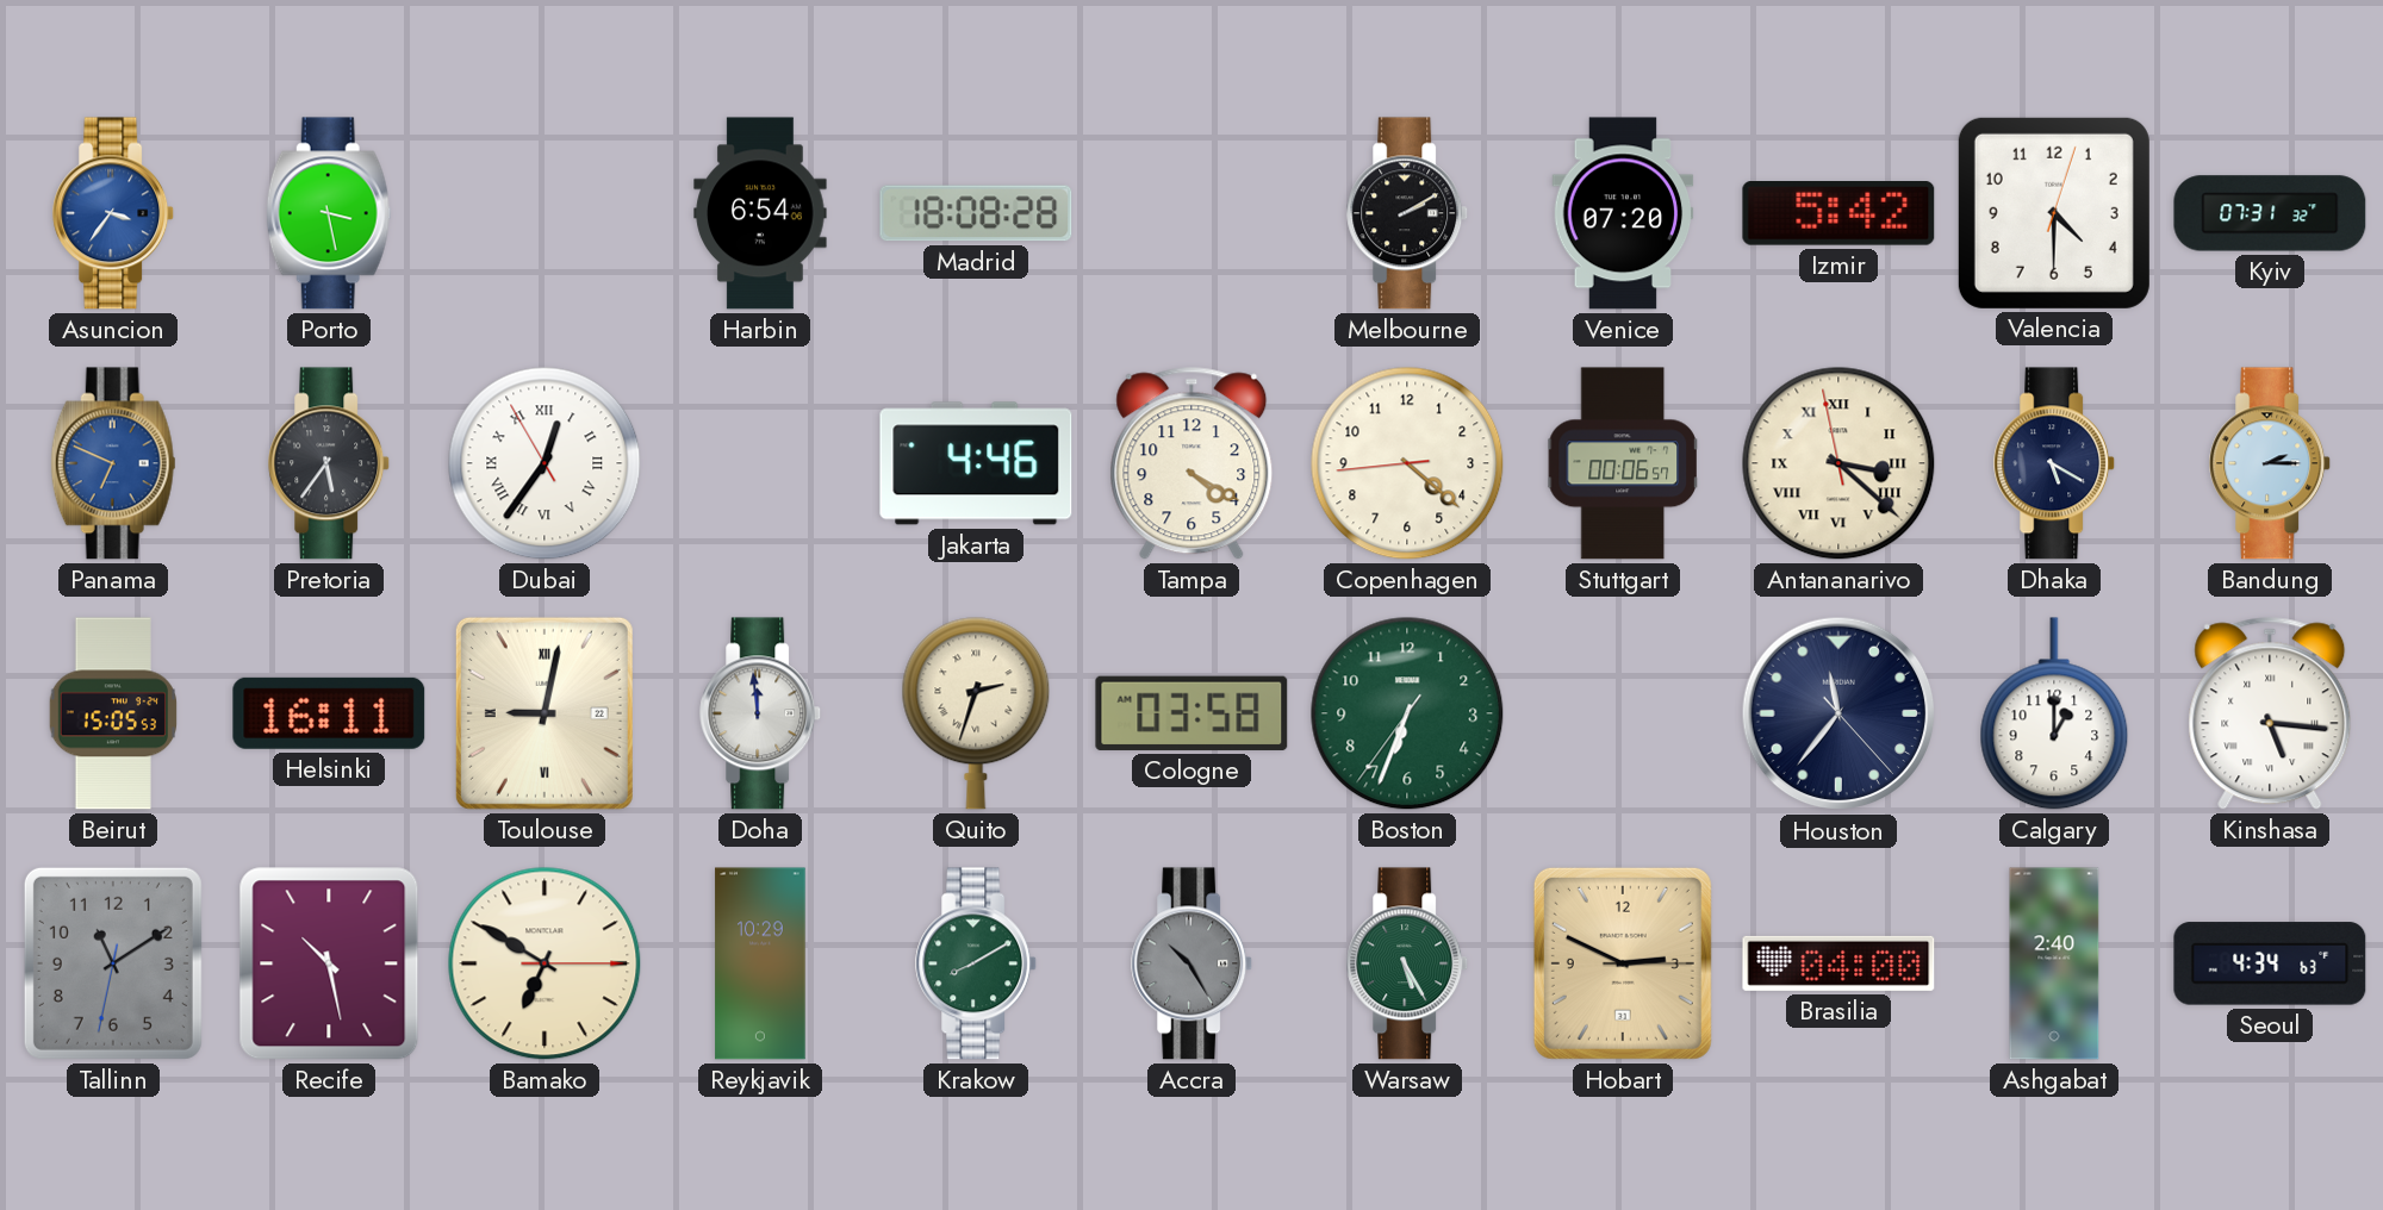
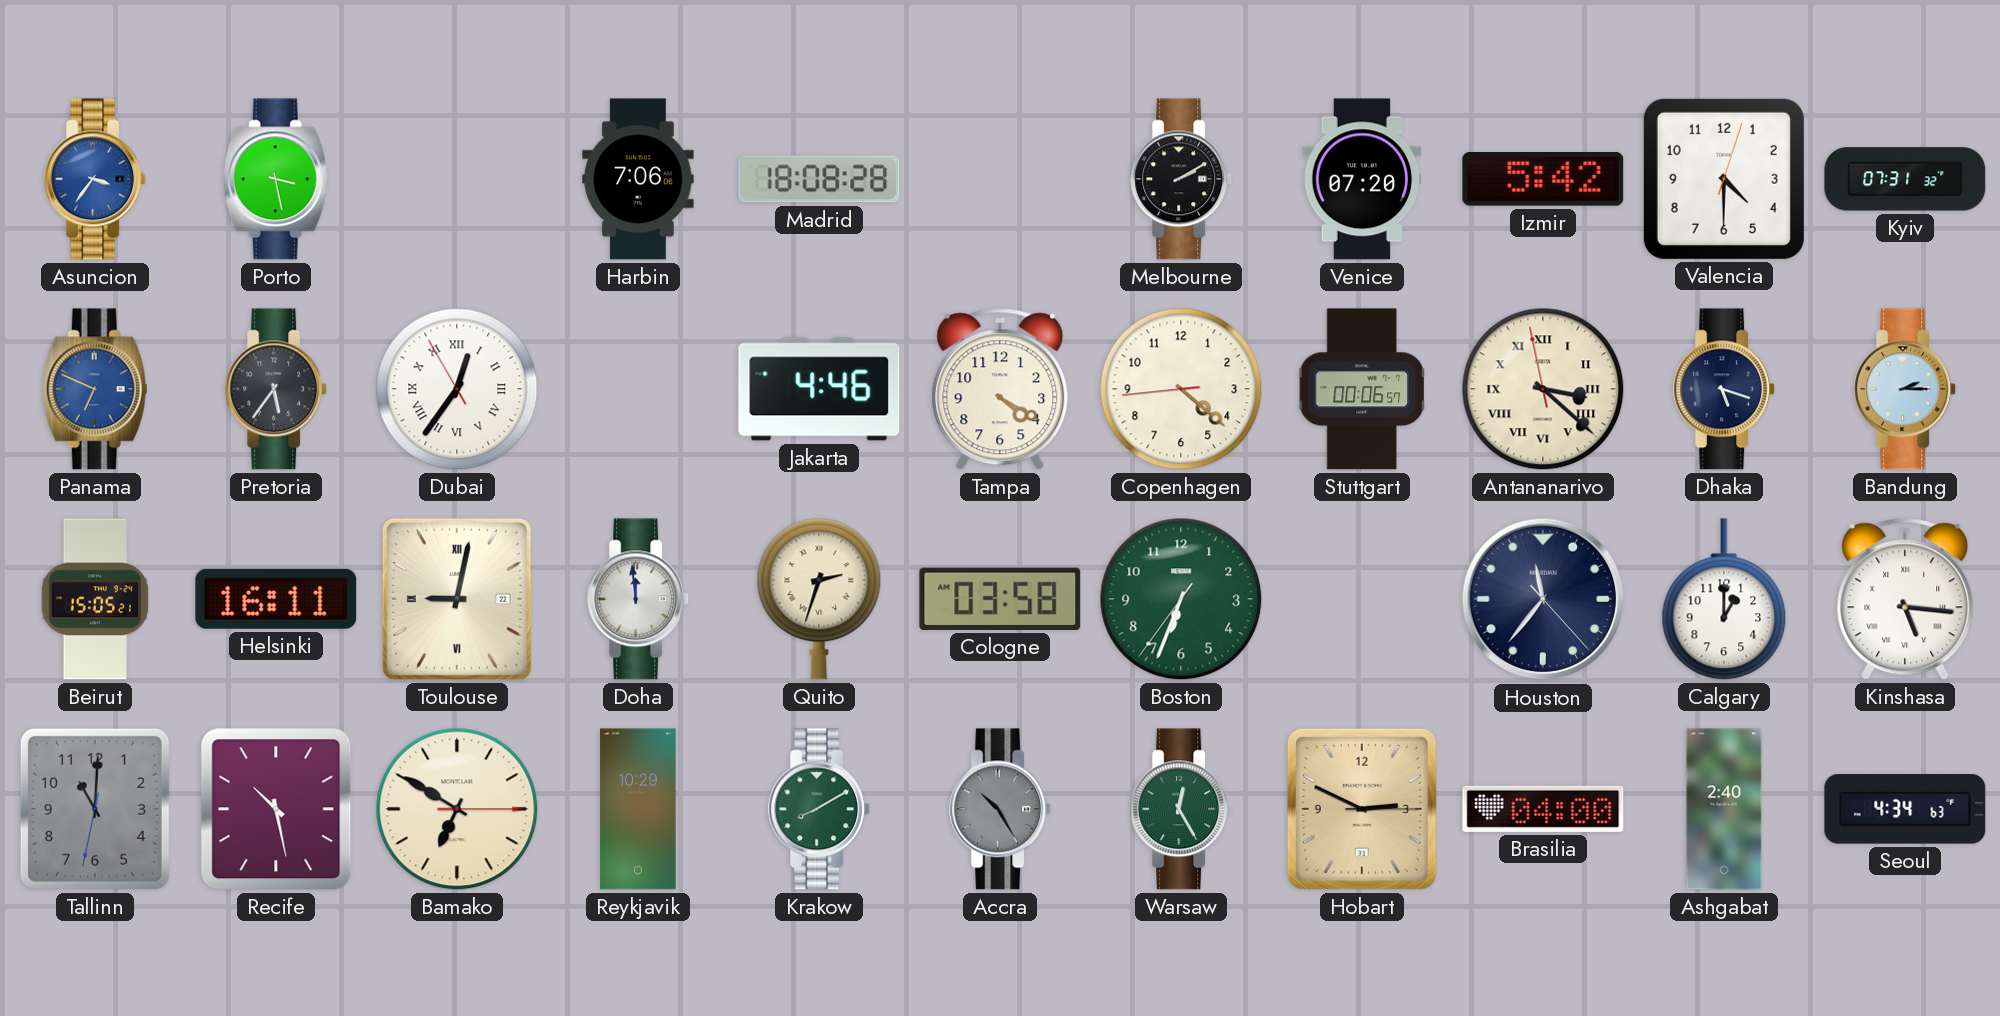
Harbin: 6:54 -> 7:06
Dhaka: 5:20 -> 5:18
Beirut: 15:05:53 -> 15:05:21
Tallinn: 11:09 -> 11:00
Warsaw: 5:25 -> 12:25
